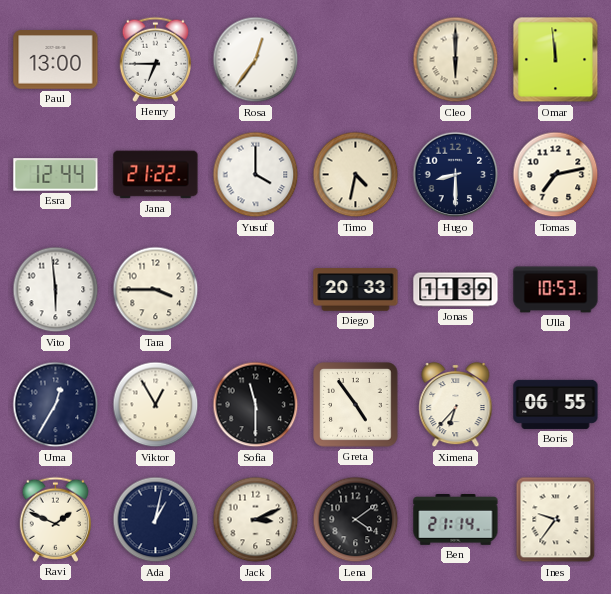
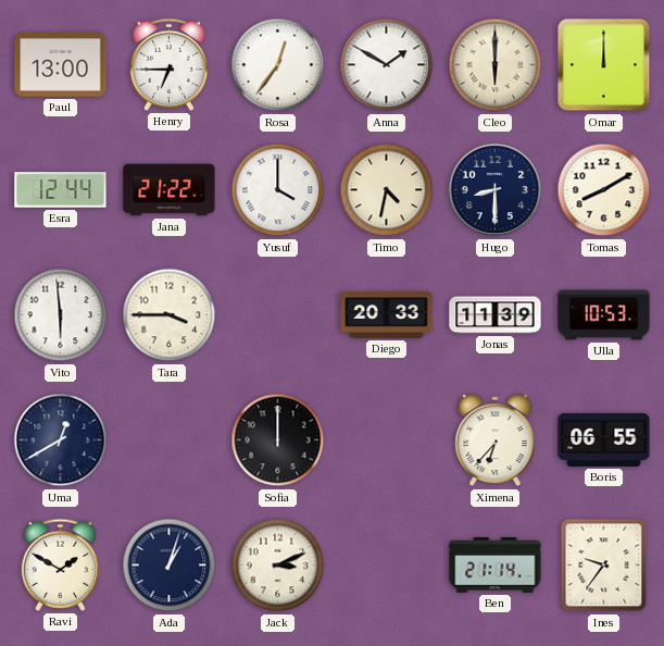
Anna: none -> 1:50
Omar: 11:59 -> 12:00
Tomas: 7:13 -> 8:10
Uma: 12:35 -> 12:40
Viktor: 12:55 -> none
Sofia: 11:30 -> 12:00
Greta: 4:54 -> none
Ravi: 1:49 -> 1:50
Ada: 1:02 -> 1:03
Lena: 4:09 -> none
